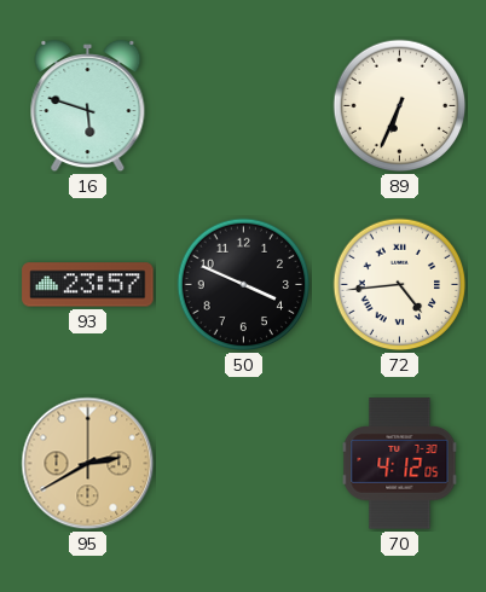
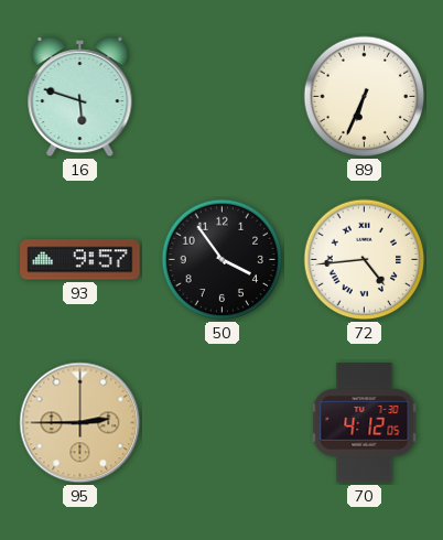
93: 23:57 -> 9:57
50: 3:49 -> 3:54
95: 2:40 -> 2:45
